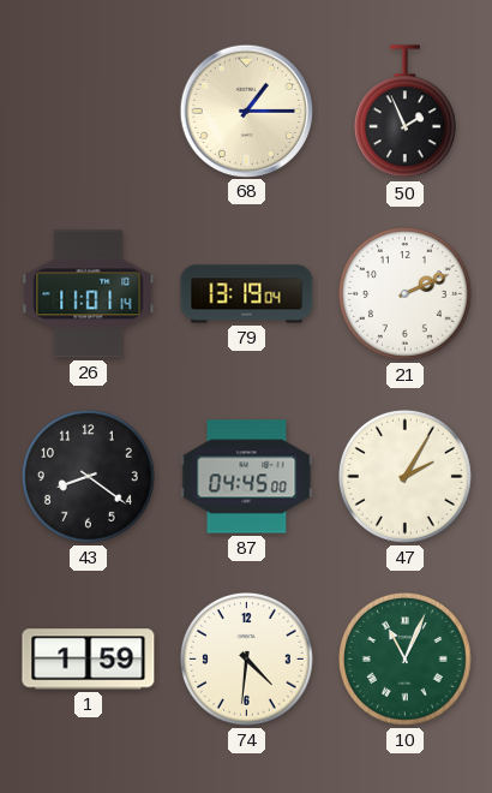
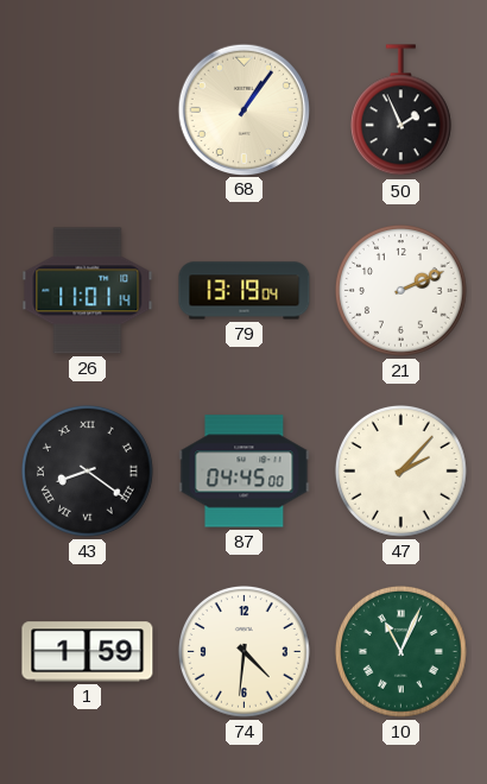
68: 1:15 -> 1:06
43 numerals: Arabic -> Roman
47: 2:05 -> 2:07
